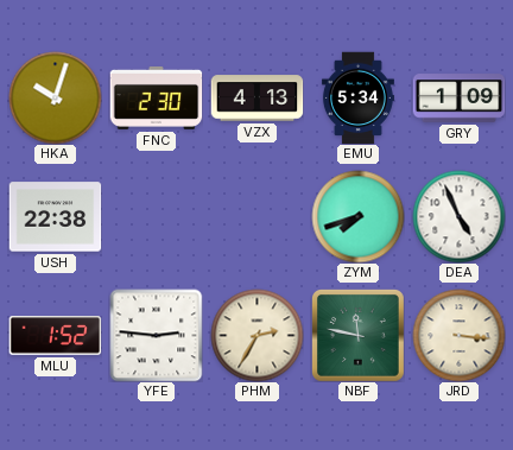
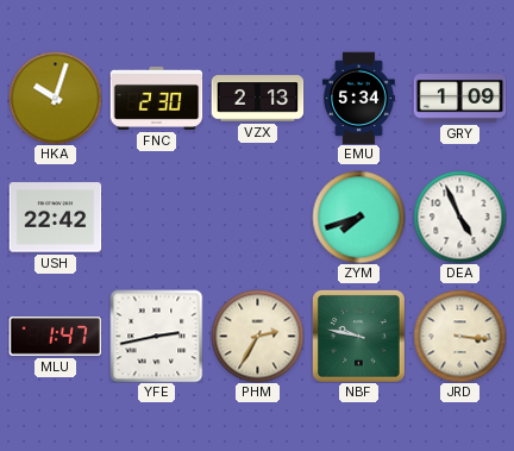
VZX: 4:13 -> 2:13
USH: 22:38 -> 22:42
MLU: 1:52 -> 1:47
YFE: 2:46 -> 2:43
NBF: 11:47 -> 9:47
